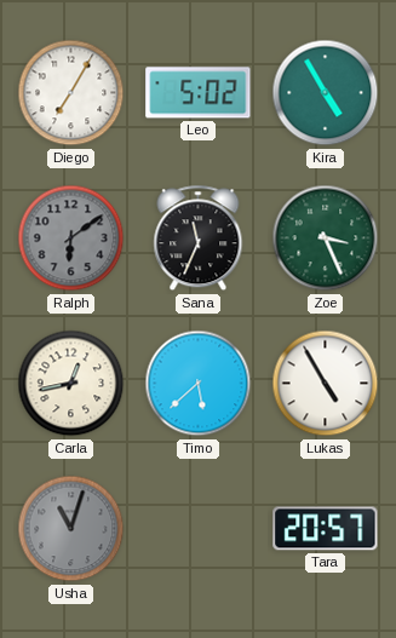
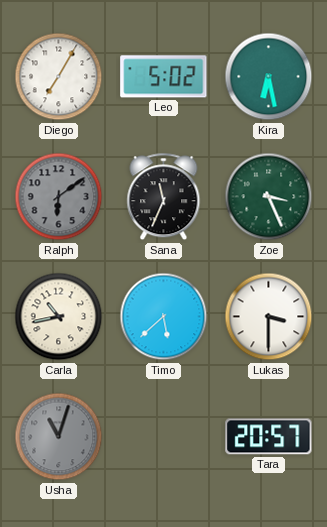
Kira: 4:55 -> 6:28
Carla: 12:43 -> 10:43
Lukas: 4:55 -> 3:30
